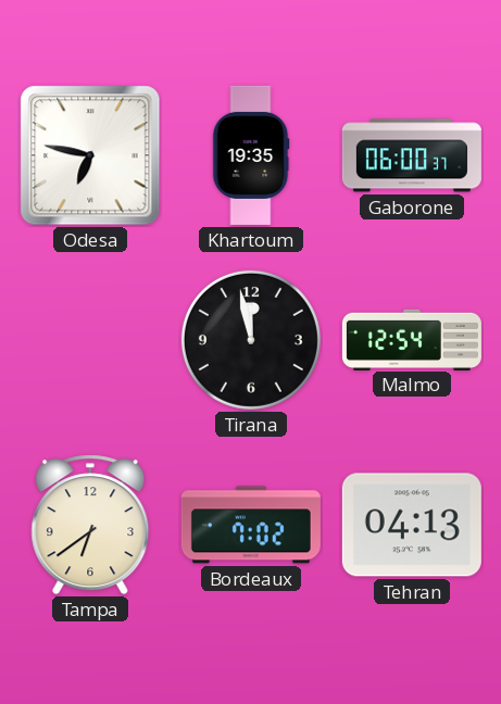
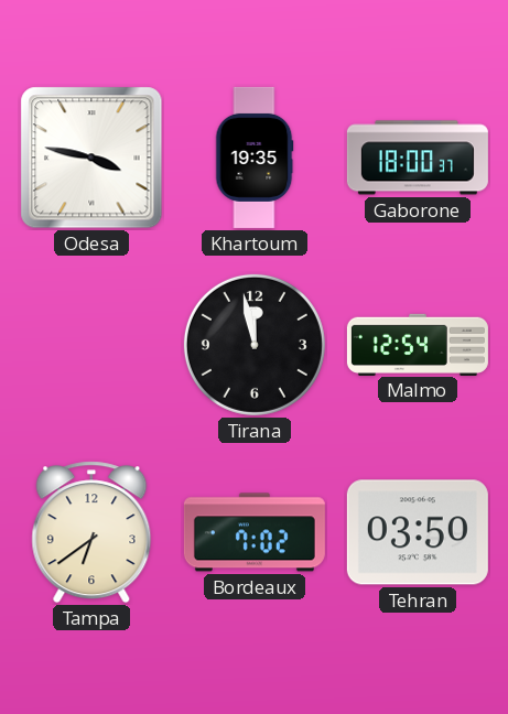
Odesa: 6:47 -> 3:47
Gaborone: 06:00 -> 18:00
Tehran: 04:13 -> 03:50
